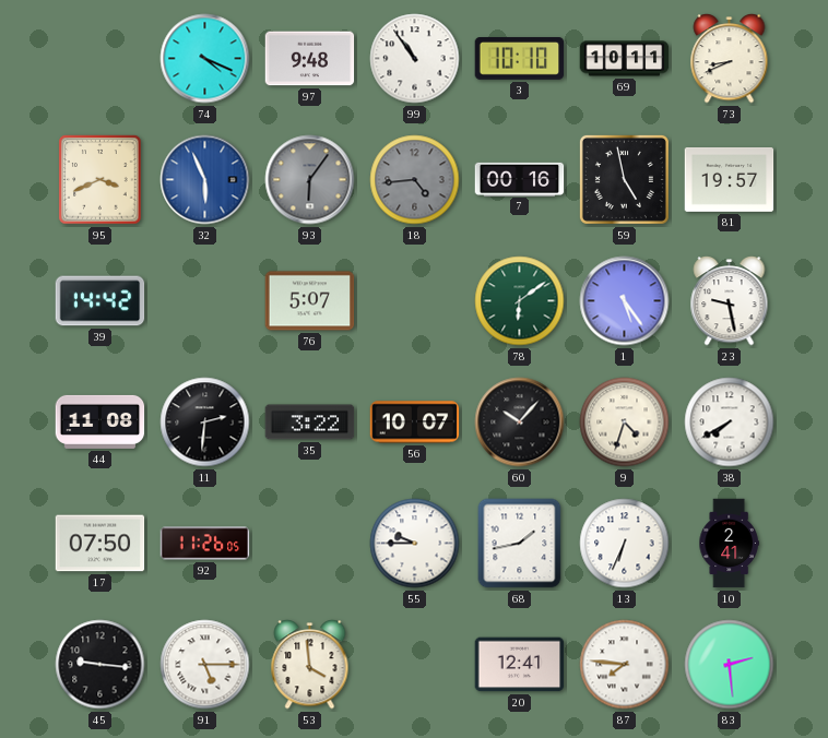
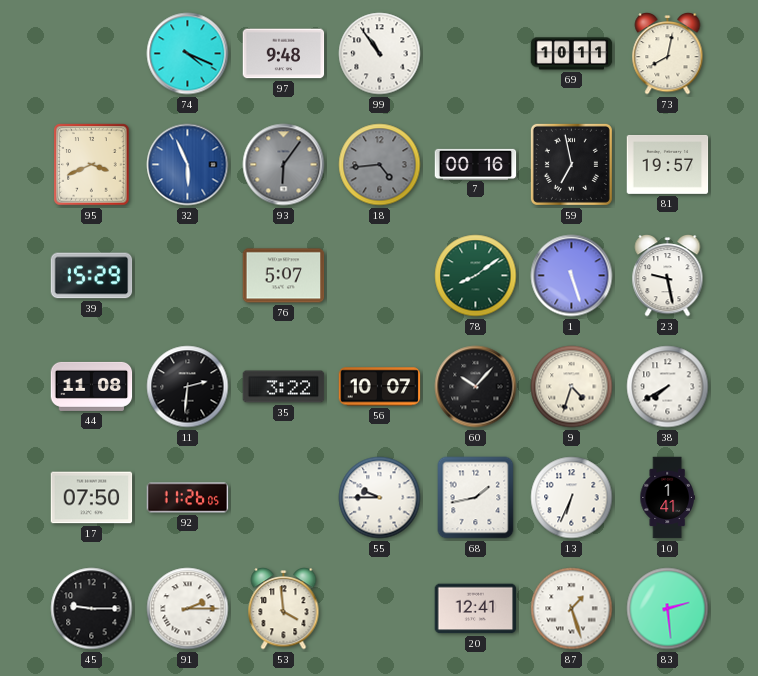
3: 10:10 -> none
73: 8:41 -> 8:02
59: 4:58 -> 6:58
39: 14:42 -> 15:29
78: 6:09 -> 8:09
1: 5:24 -> 5:27
10: 2:41 -> 1:41
45: 9:16 -> 9:15
91: 5:15 -> 2:15
87: 7:46 -> 1:27
